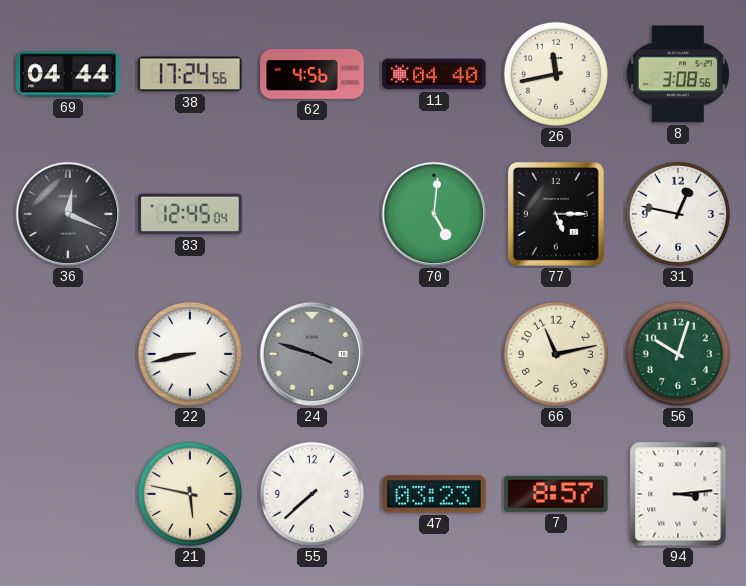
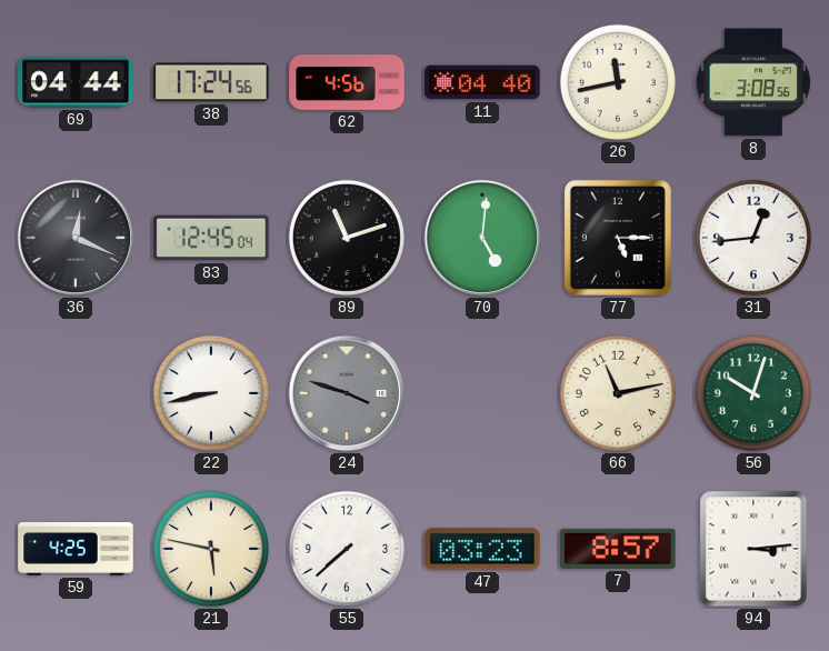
89: none -> 11:12
31: 12:47 -> 12:44
59: none -> 4:25
